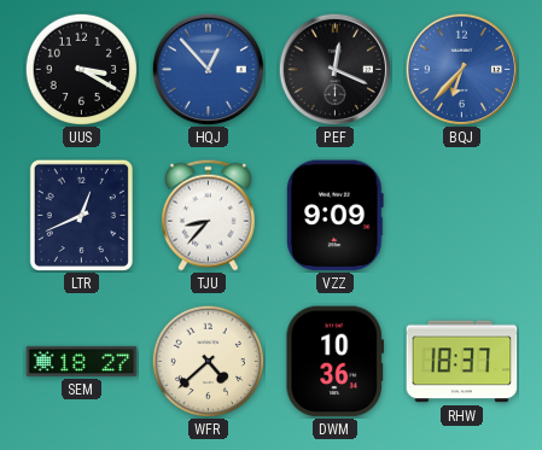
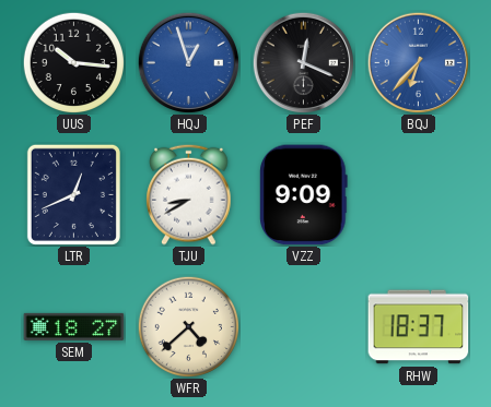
UUS: 3:20 -> 10:16
HQJ: 12:53 -> 12:57
TJU: 8:37 -> 8:40
DWM: 10:36 -> none
